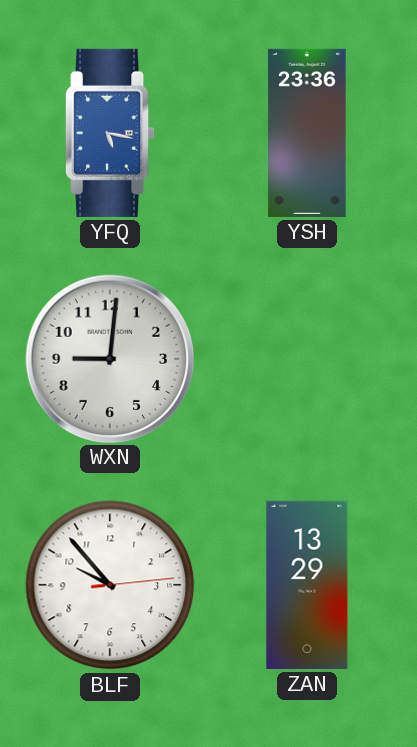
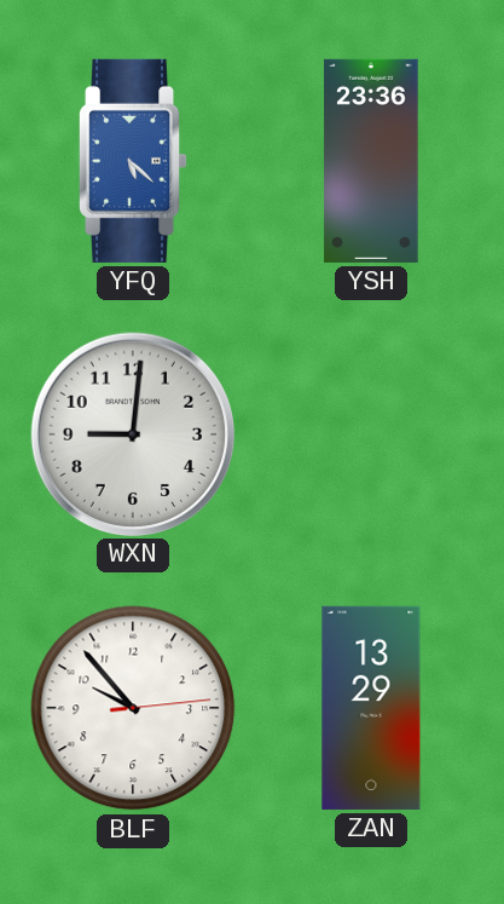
YFQ: 5:17 -> 5:22
